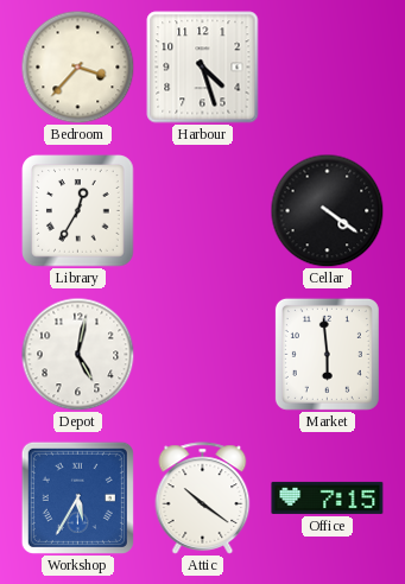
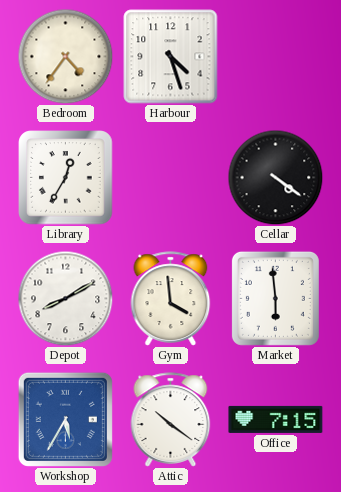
Bedroom: 3:37 -> 4:36
Depot: 5:02 -> 8:10
Gym: none -> 3:59
